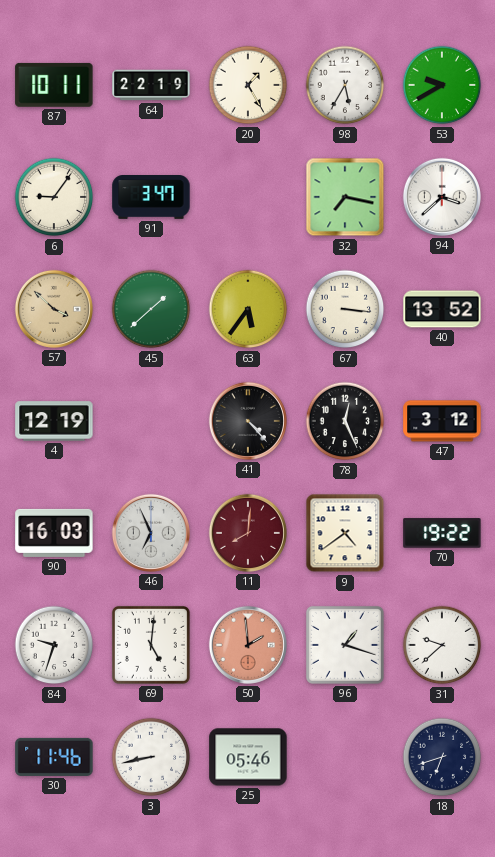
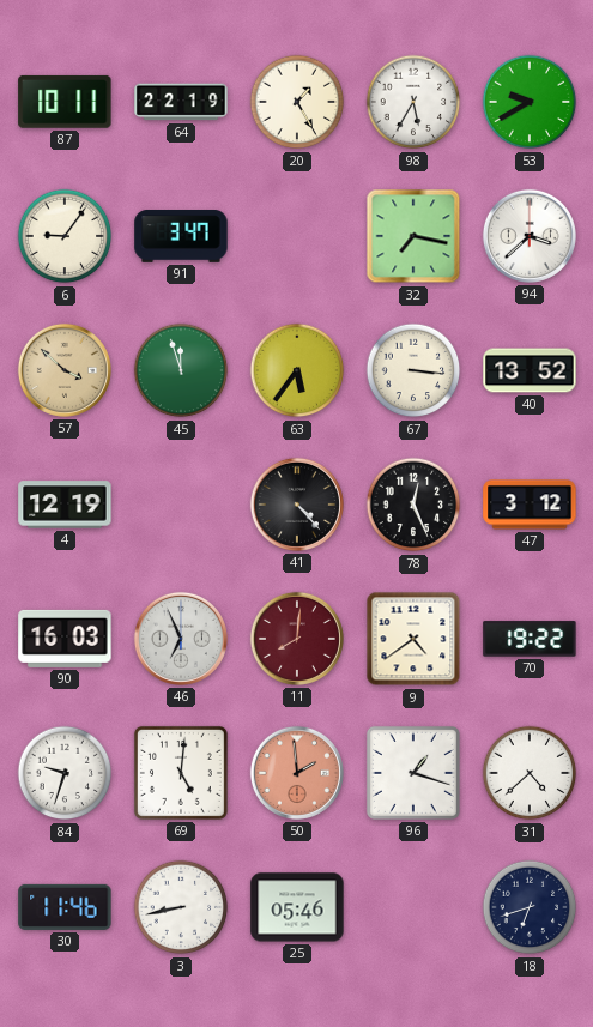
45: 1:38 -> 11:57
31: 9:38 -> 4:38
